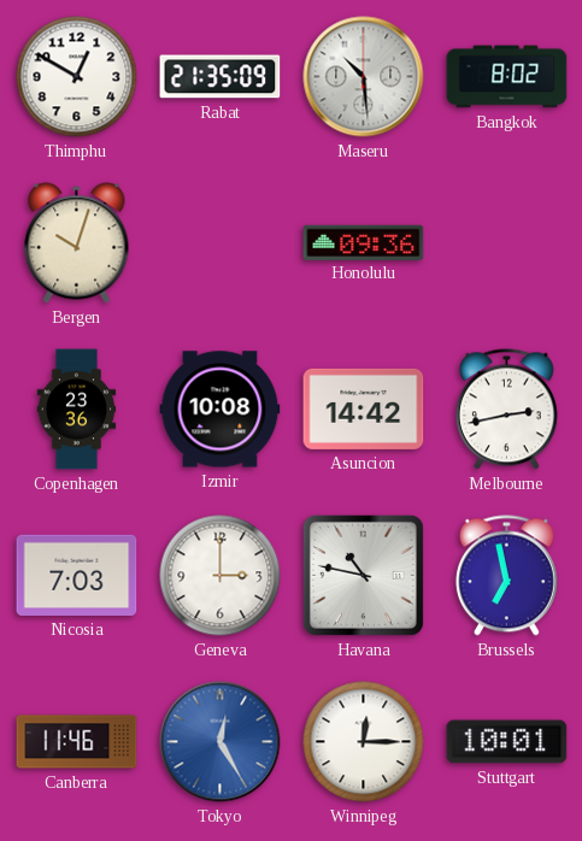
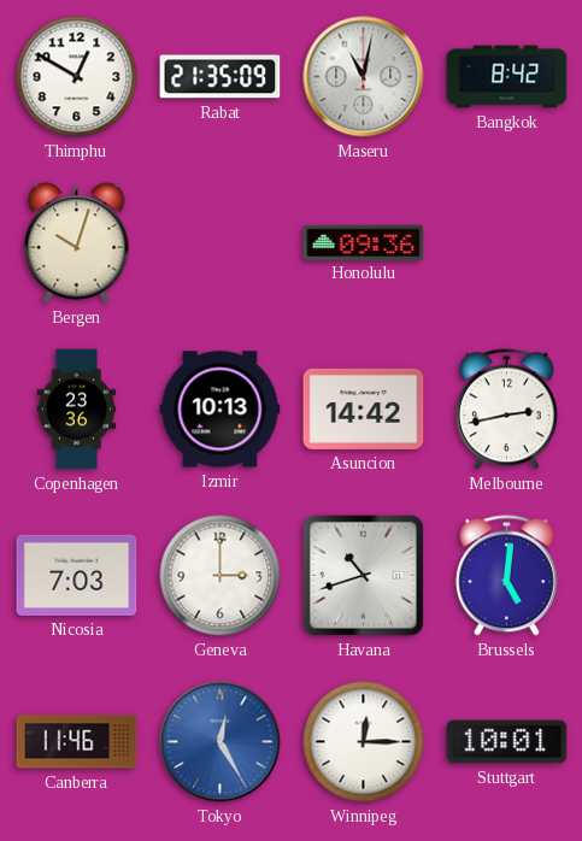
Maseru: 10:29 -> 11:02
Bangkok: 8:02 -> 8:42
Izmir: 10:08 -> 10:13
Havana: 10:47 -> 10:42
Brussels: 6:58 -> 5:01
